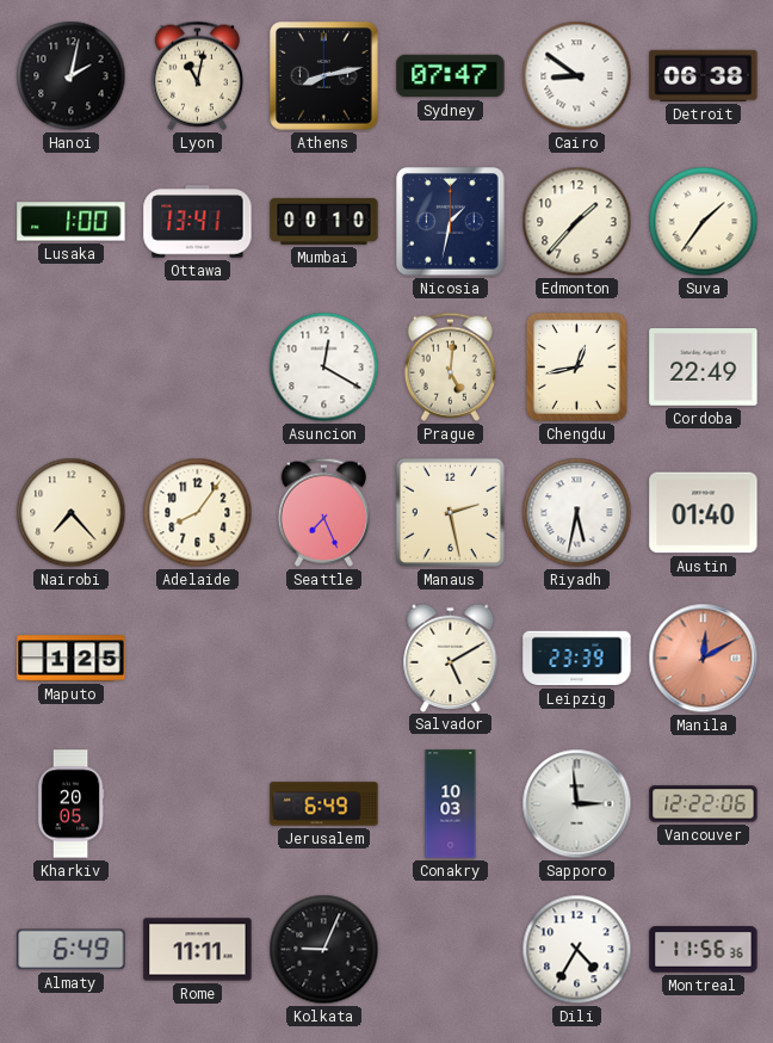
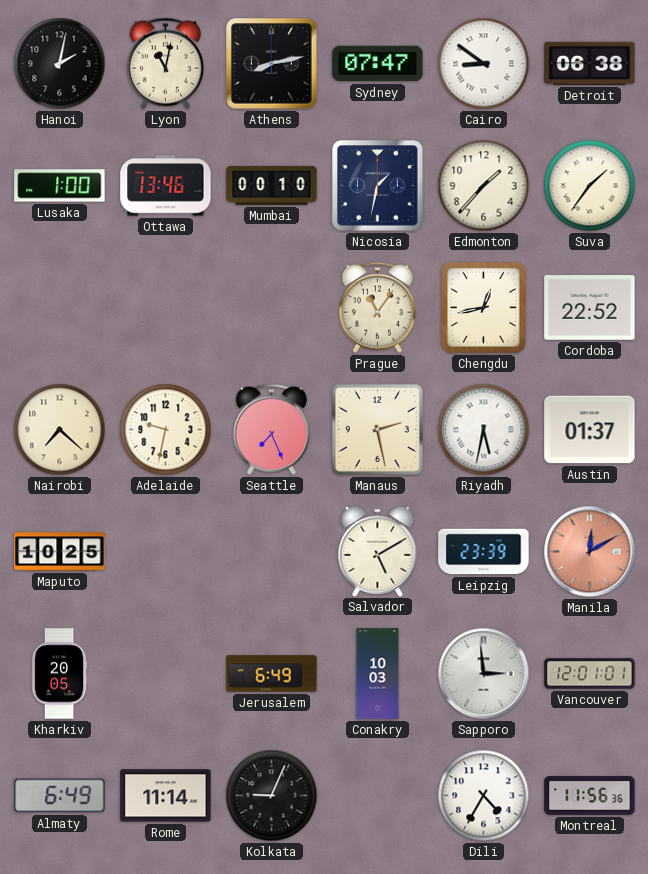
Ottawa: 13:41 -> 13:46
Asuncion: 12:20 -> none
Prague: 5:01 -> 11:06
Cordoba: 22:49 -> 22:52
Nairobi: 7:23 -> 7:22
Adelaide: 8:06 -> 9:32
Austin: 01:40 -> 01:37
Maputo: 1:25 -> 10:25
Vancouver: 12:22 -> 12:01
Rome: 11:11 -> 11:14
